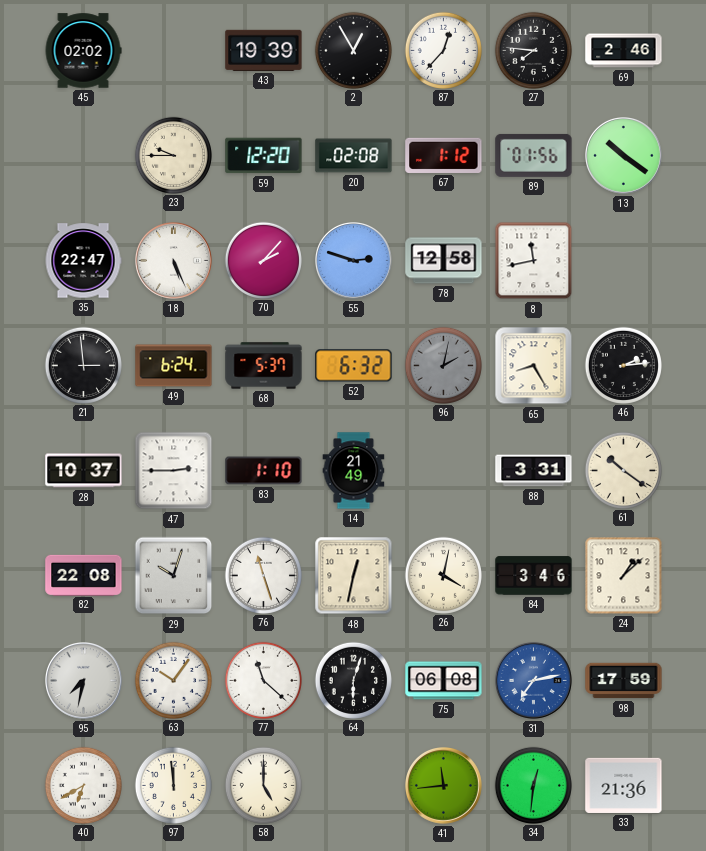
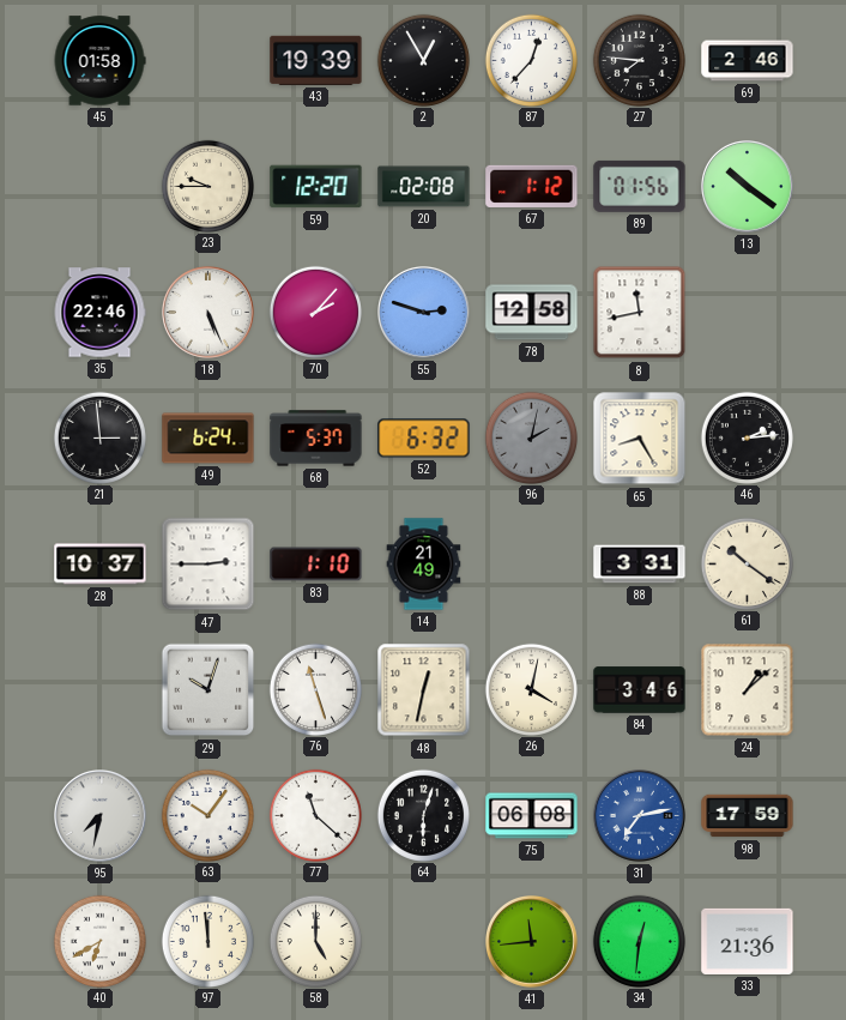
45: 02:02 -> 01:58
35: 22:47 -> 22:46
82: 22:08 -> none
